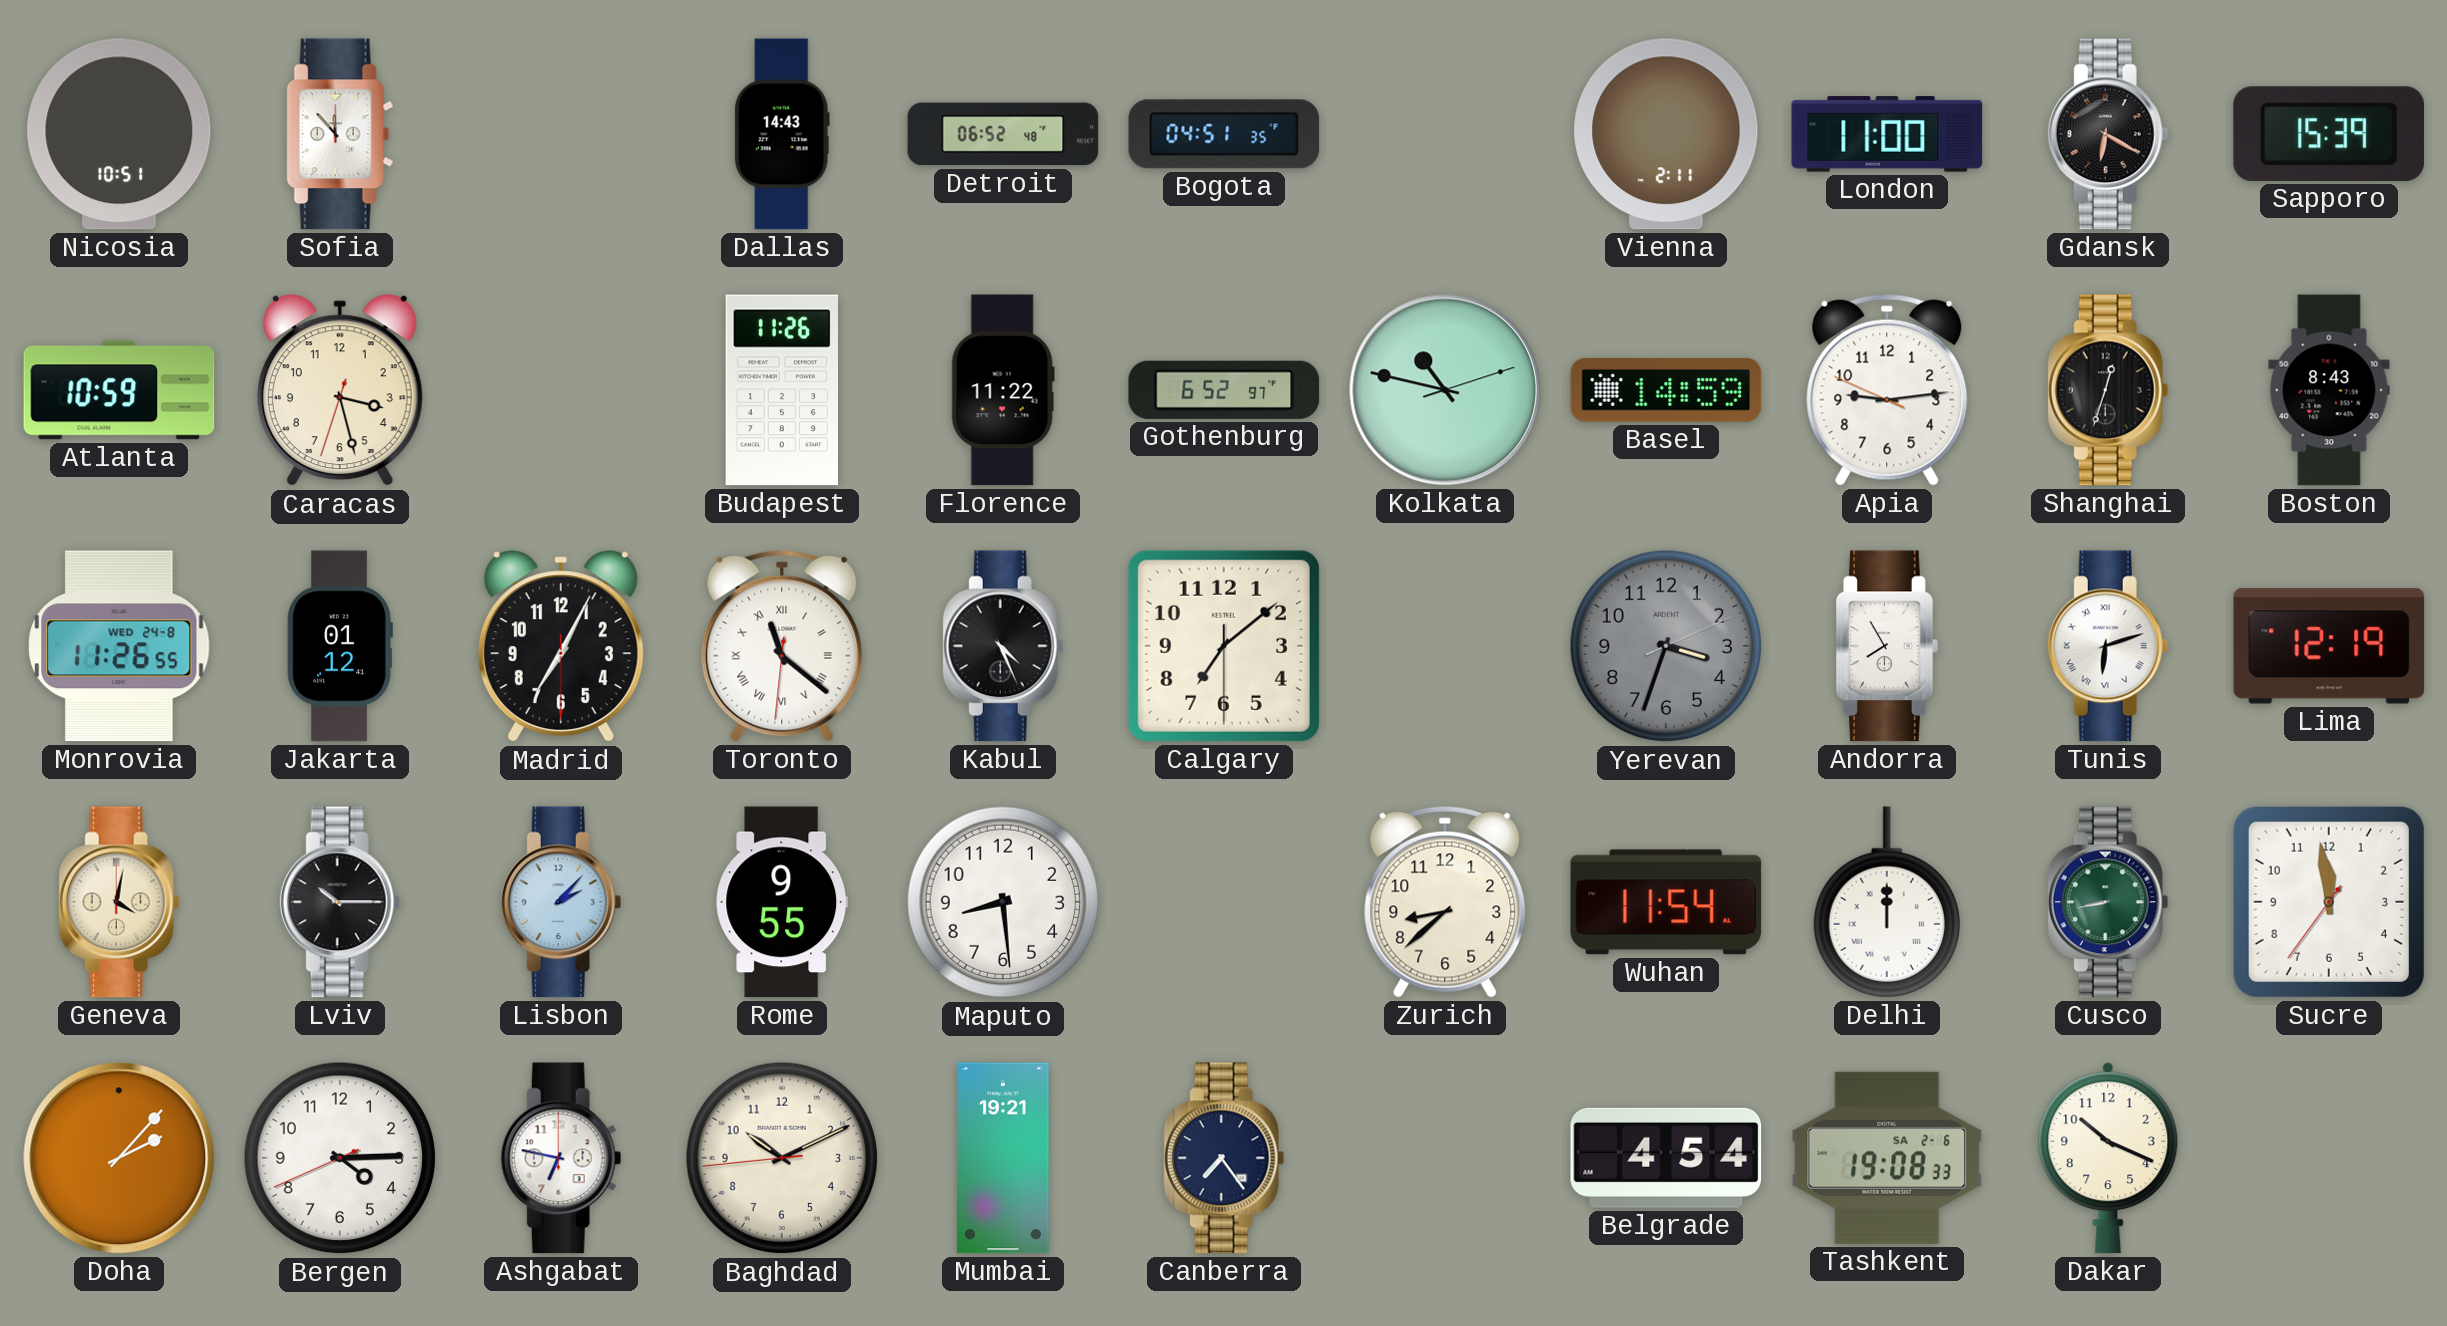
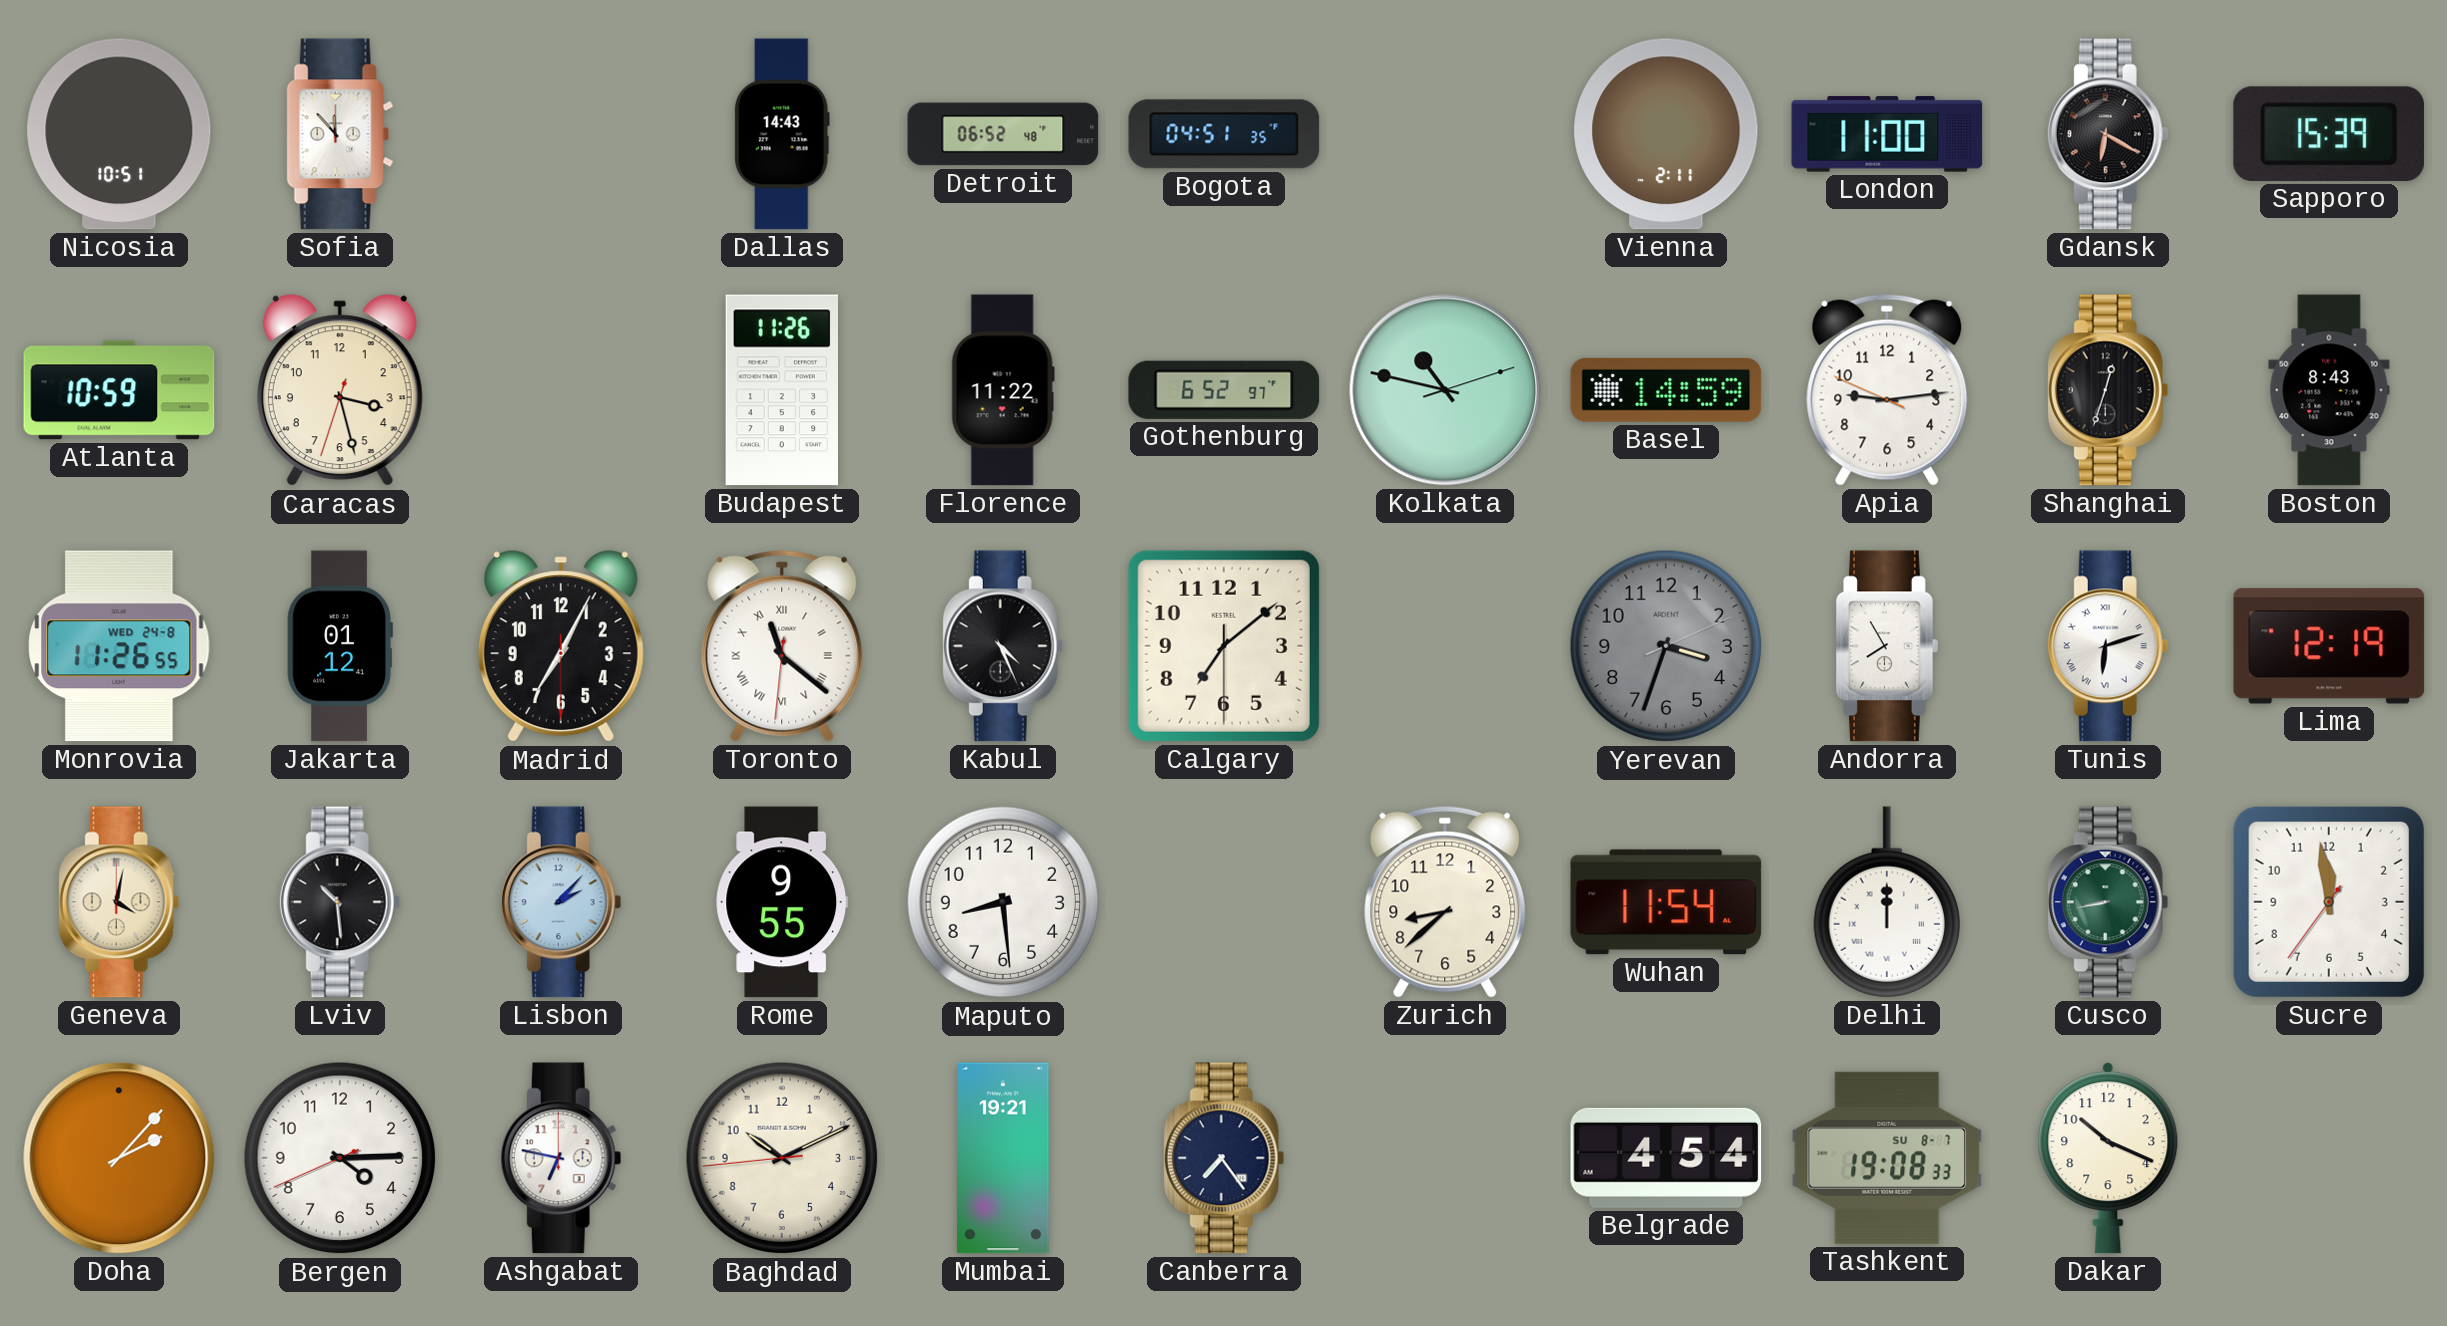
Lviv: 10:15 -> 10:29
Tashkent date: SA 2-6 -> SU 8-7
